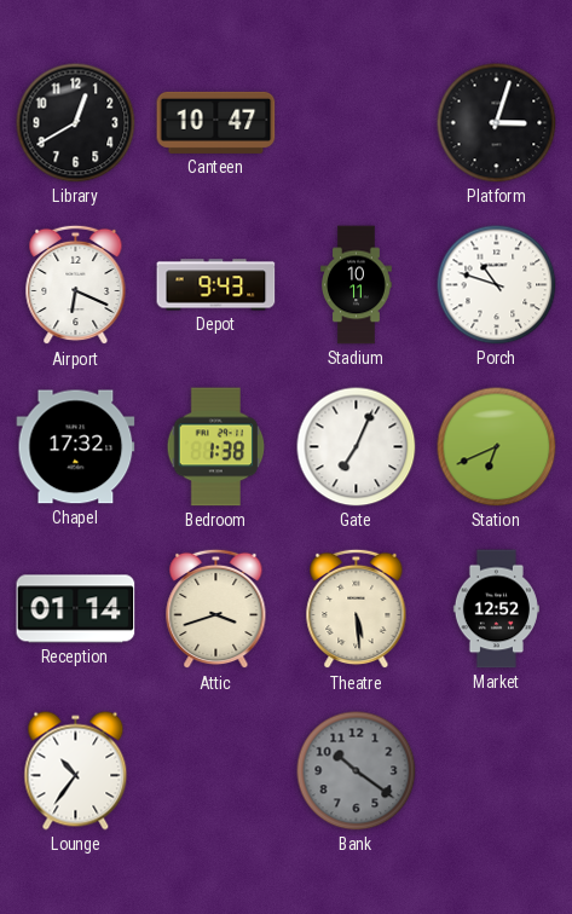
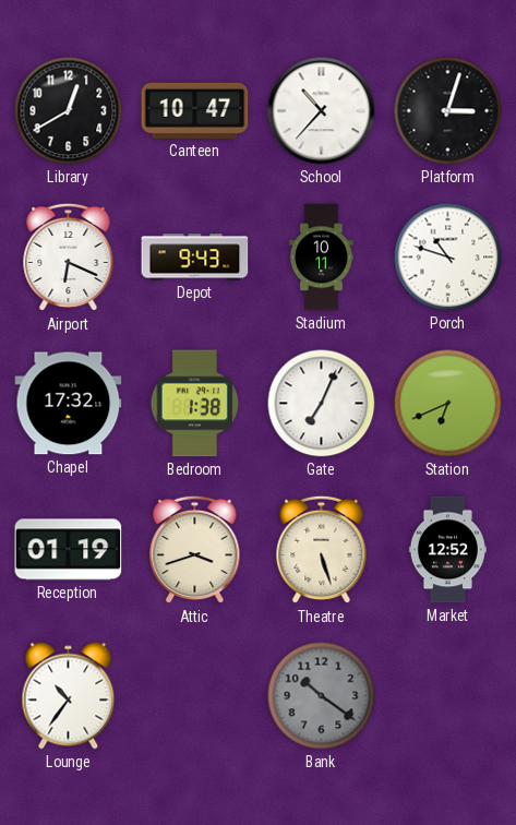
School: none -> 10:37
Reception: 01:14 -> 01:19
Theatre: 5:29 -> 5:27
